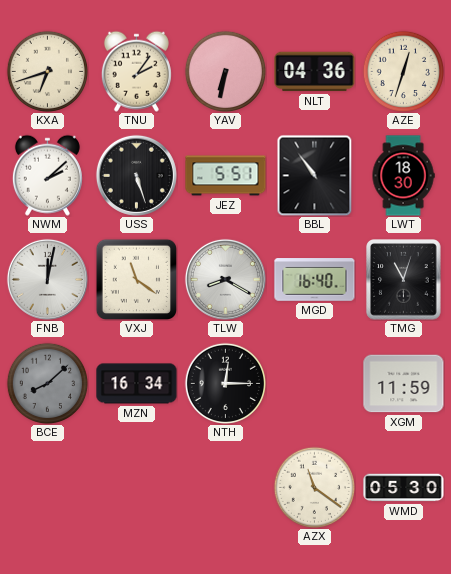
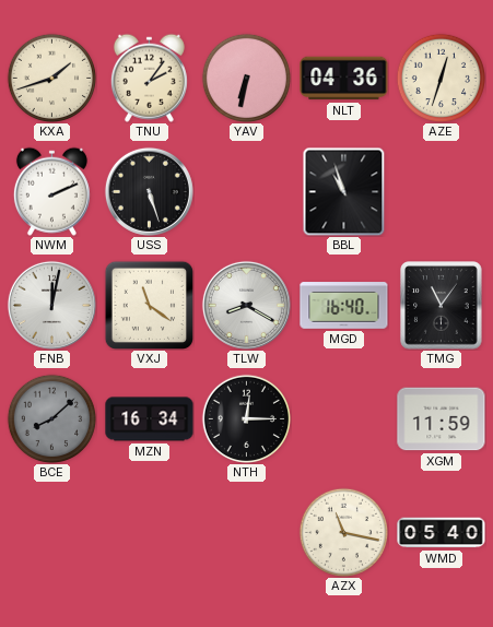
KXA: 6:42 -> 1:42
NWM: 2:08 -> 2:11
JEZ: 5:51 -> none
BBL: 10:54 -> 10:57
LWT: 18:30 -> none
TMG: 11:03 -> 11:06
AZX: 11:21 -> 11:17
WMD: 05:30 -> 05:40
